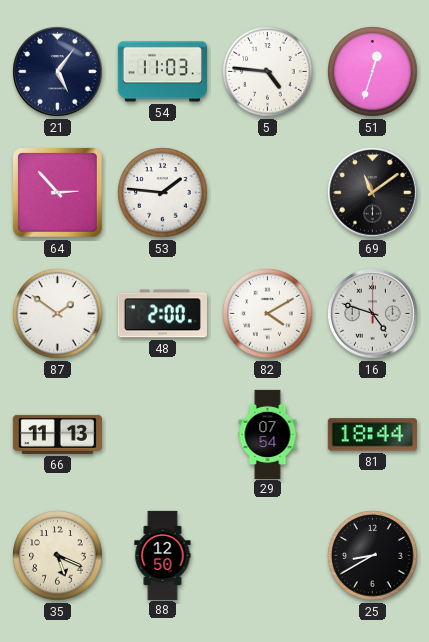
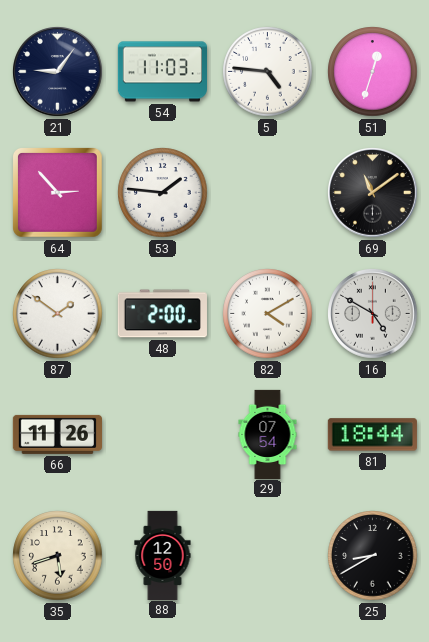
21: 5:06 -> 9:06
16: 4:48 -> 4:50
66: 11:13 -> 11:26
35: 5:19 -> 5:42
